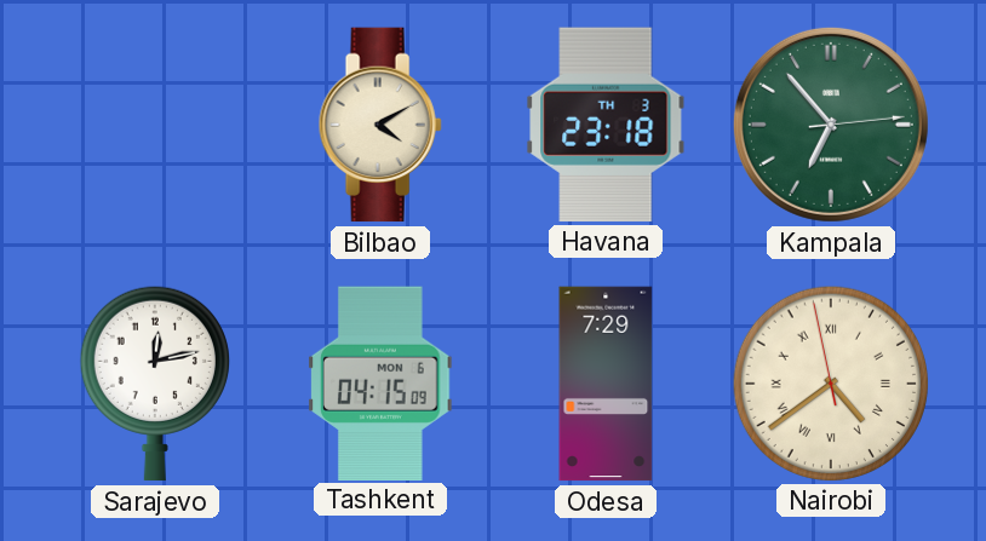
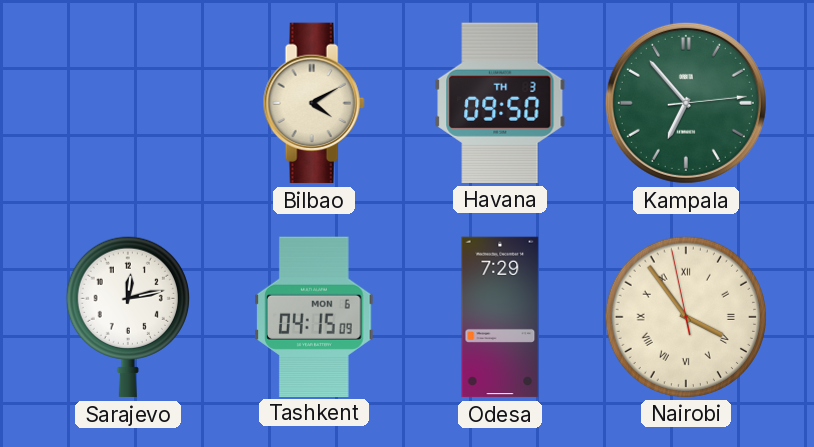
Havana: 23:18 -> 09:50
Nairobi: 4:38 -> 3:53
